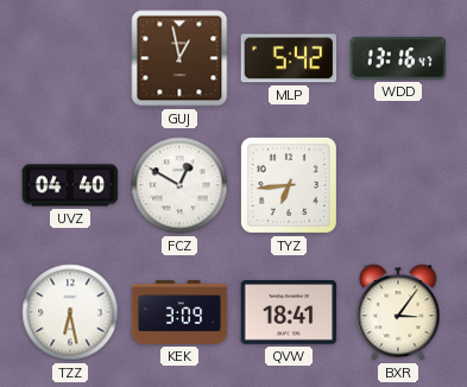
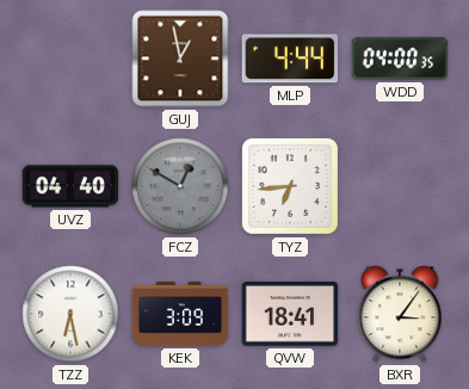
MLP: 5:42 -> 4:44
WDD: 13:16 -> 04:00
FCZ dial: white -> grey
